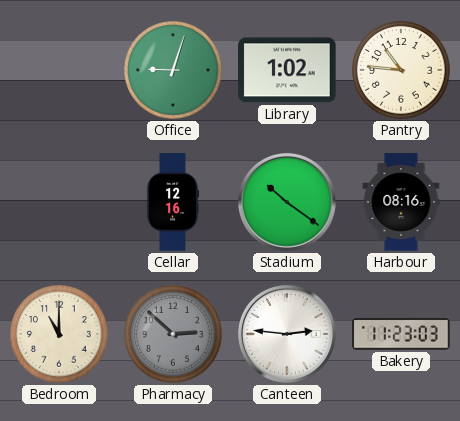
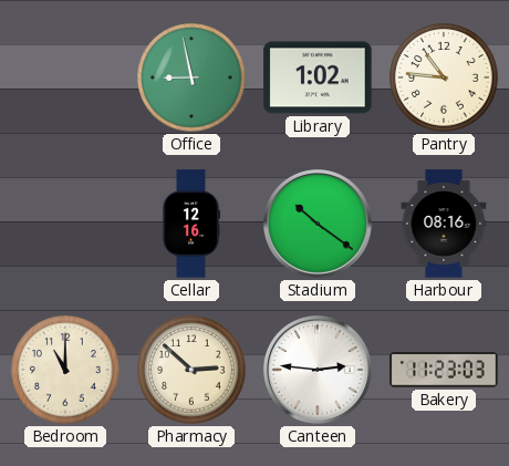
Office: 9:03 -> 8:58
Pharmacy dial: grey -> cream
